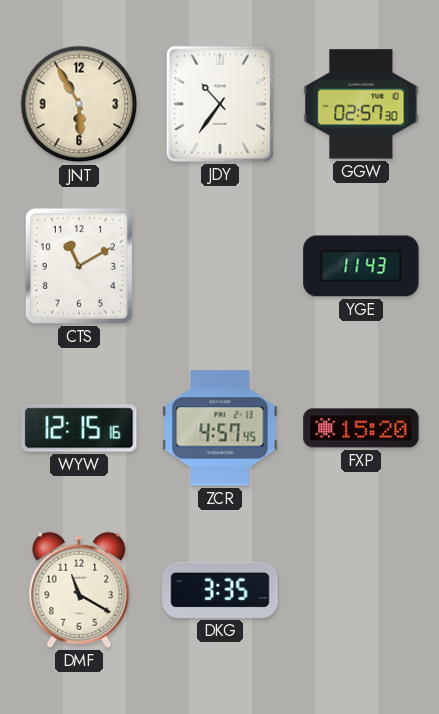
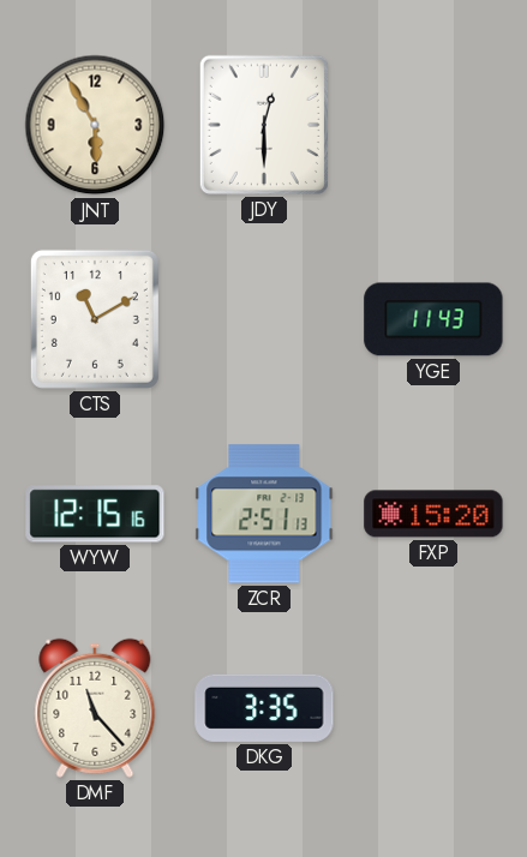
JDY: 10:36 -> 12:30
GGW: 02:57 -> none
ZCR: 4:57 -> 2:51
DMF: 11:20 -> 11:23
